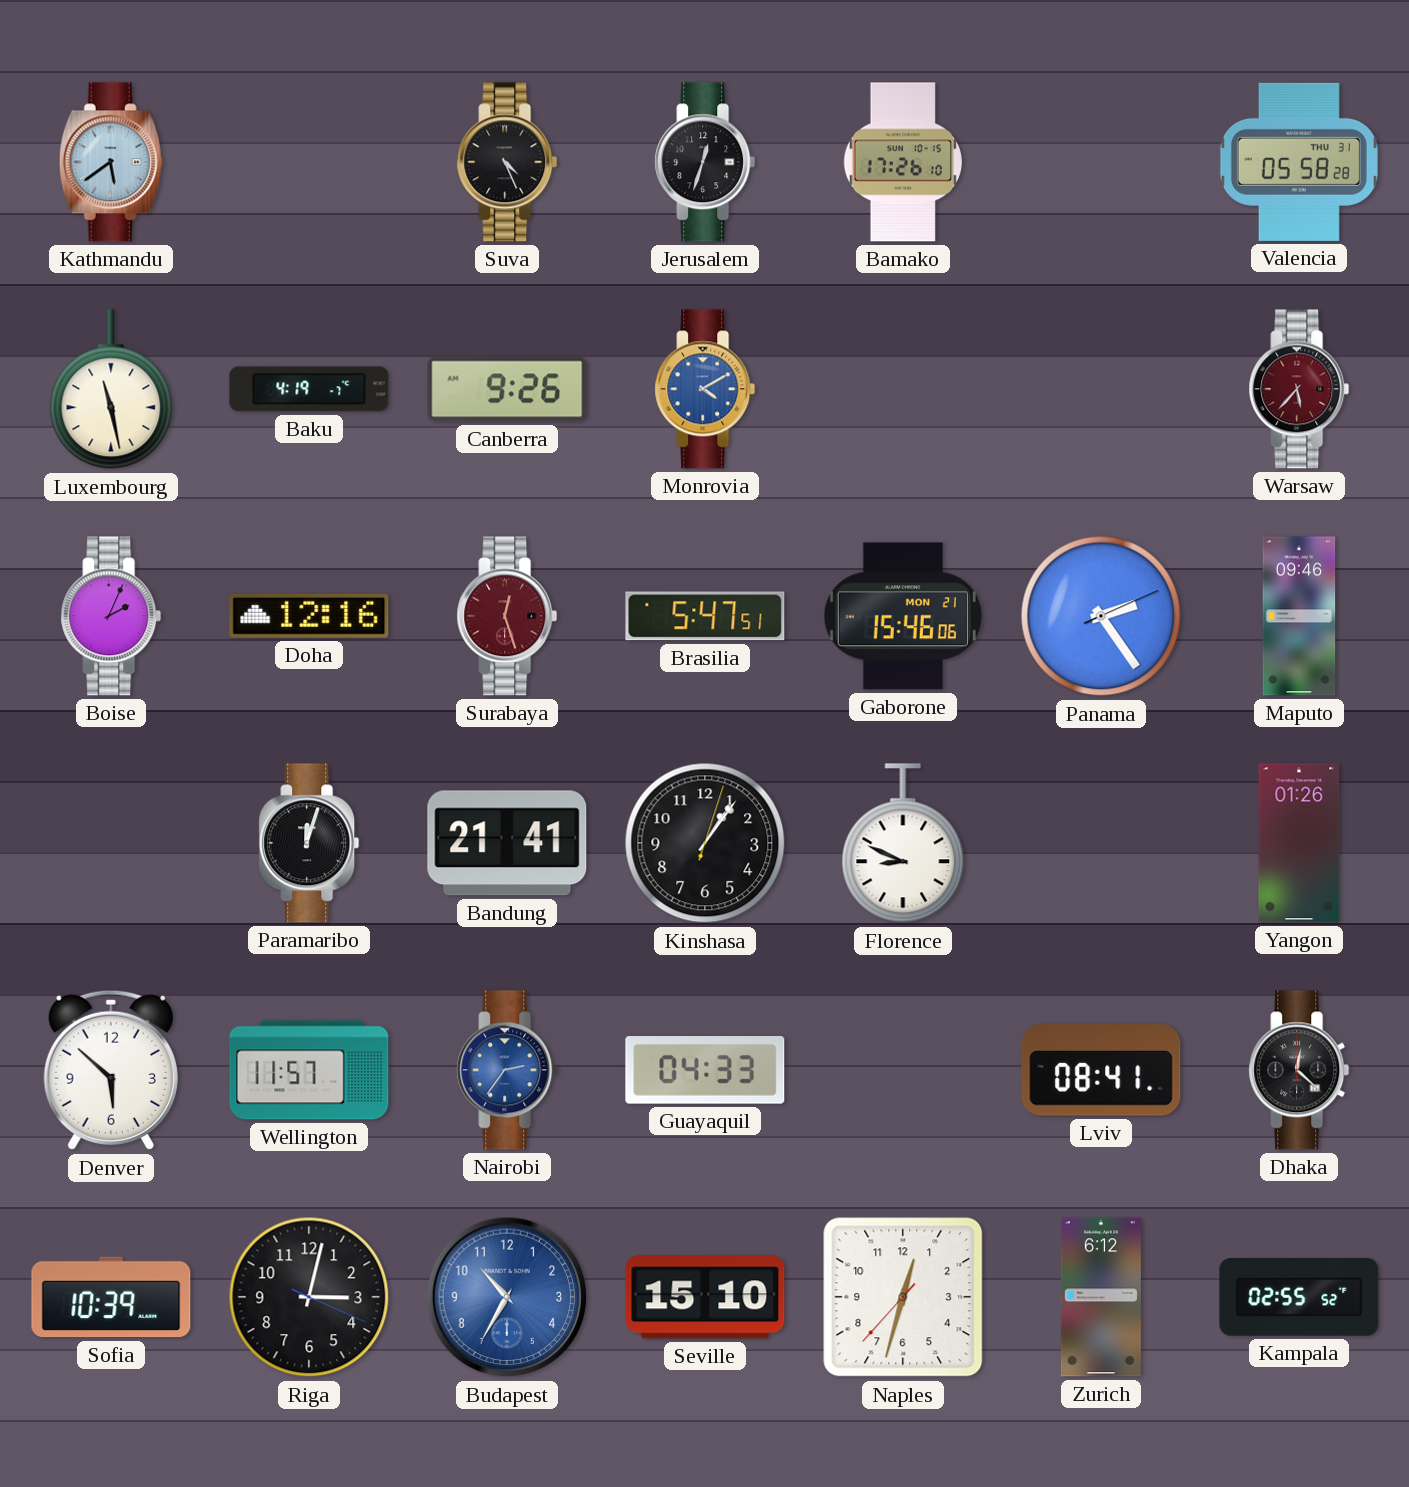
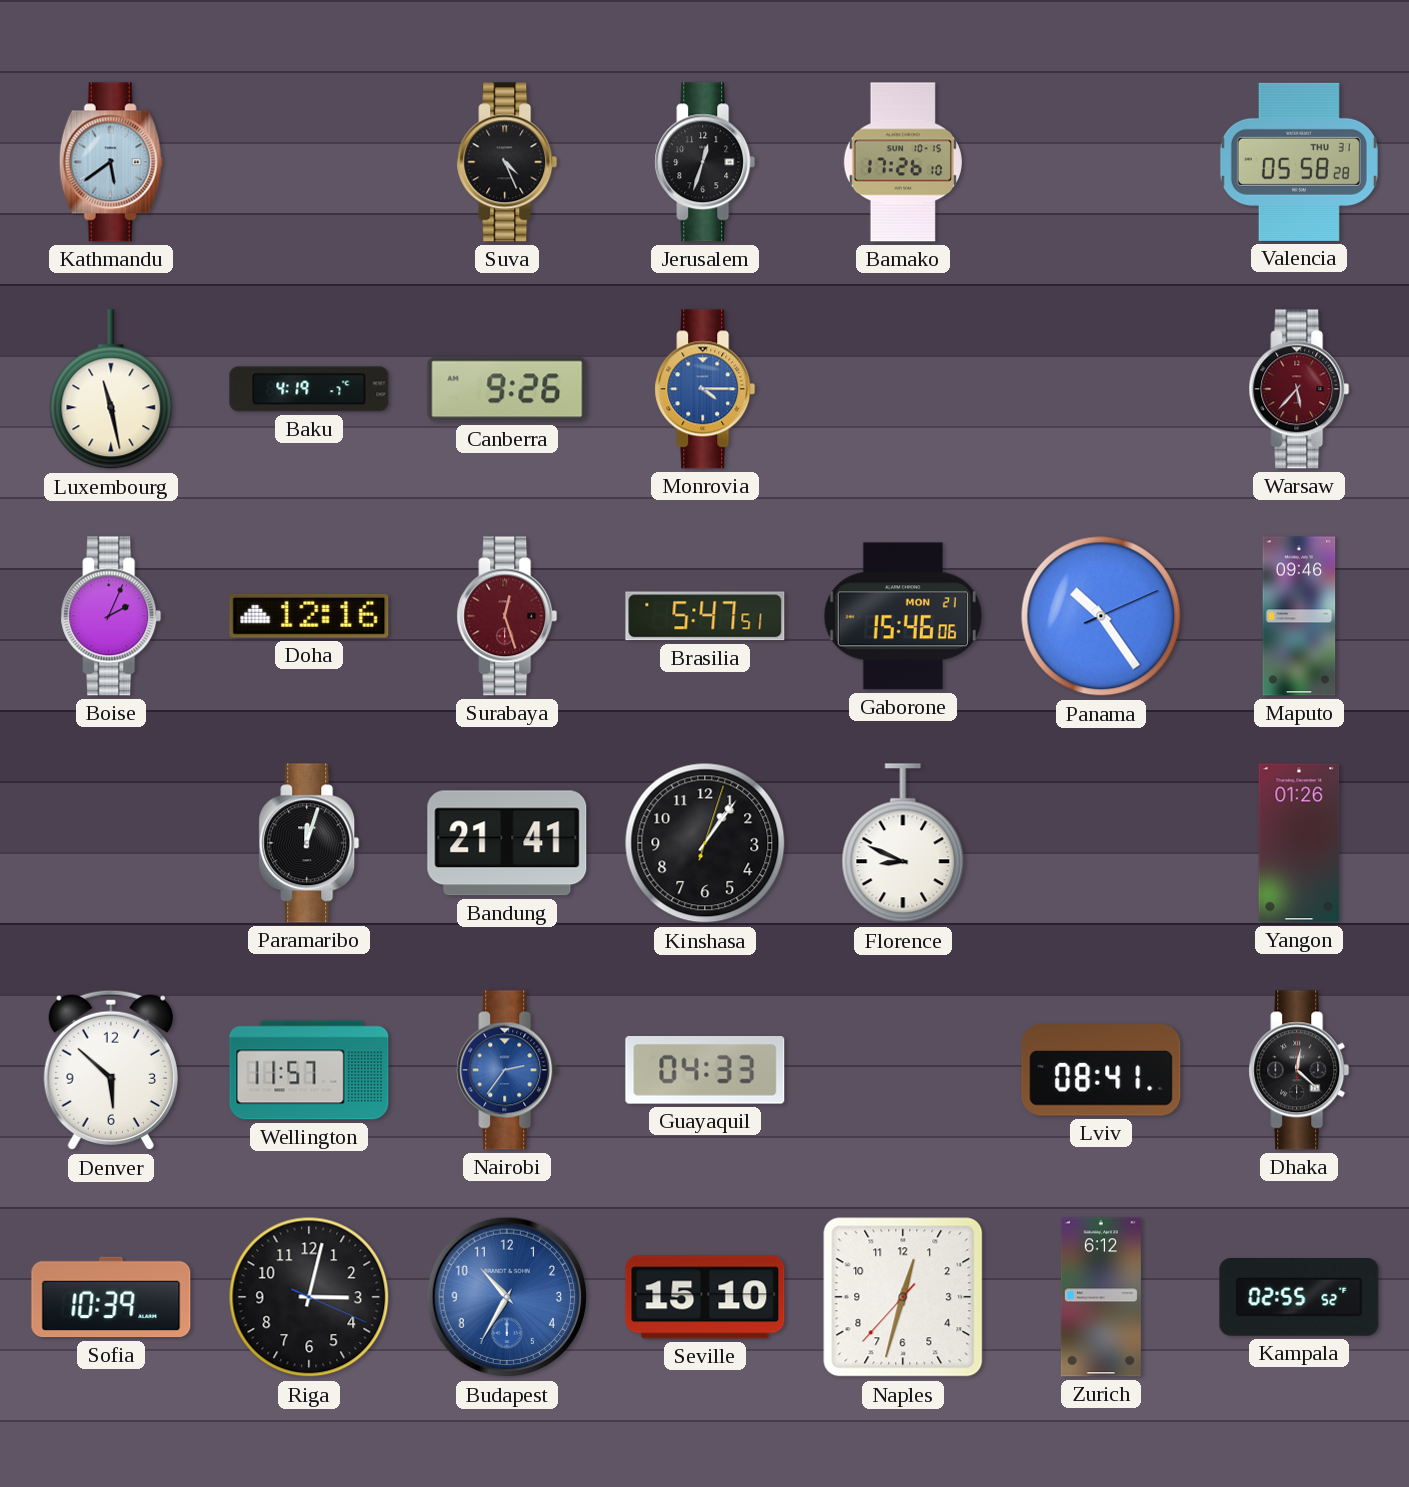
Monrovia: 4:10 -> 4:15
Panama: 2:24 -> 10:24
